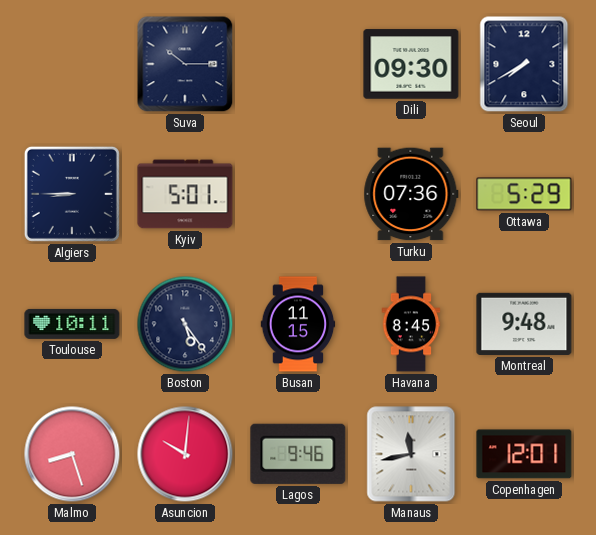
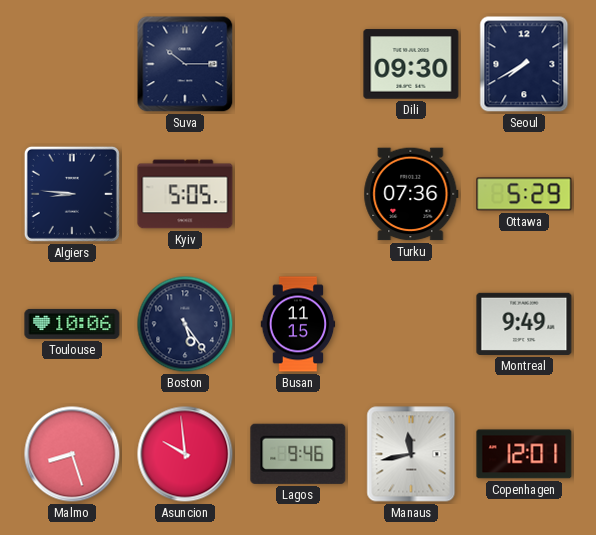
Algiers: 8:45 -> 8:46
Kyiv: 5:01 -> 5:05
Toulouse: 10:11 -> 10:06
Havana: 8:45 -> none
Montreal: 9:48 -> 9:49
Asuncion: 10:01 -> 9:59
